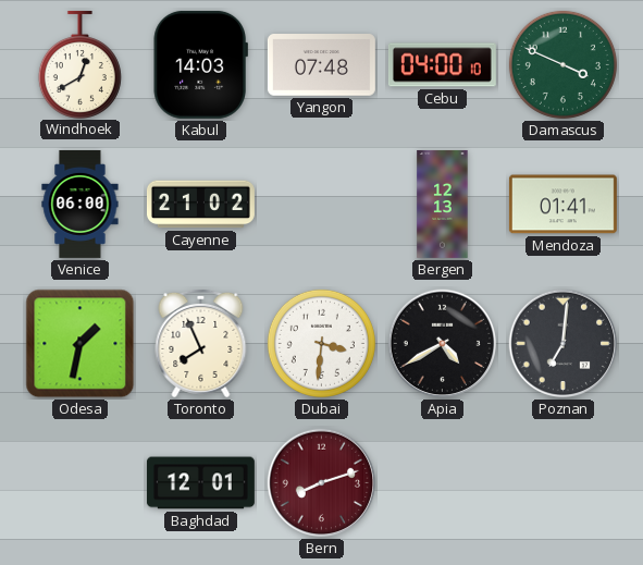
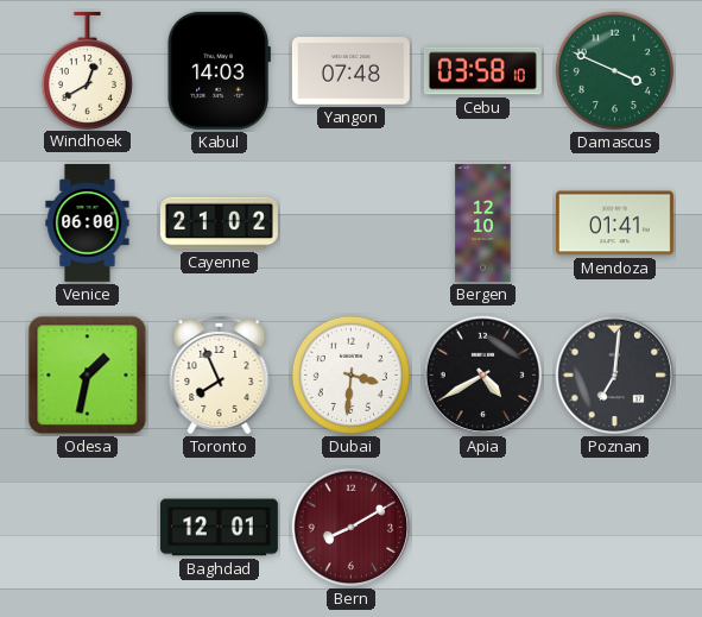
Cebu: 04:00 -> 03:58
Bergen: 12:13 -> 12:10
Bern: 8:12 -> 8:10
